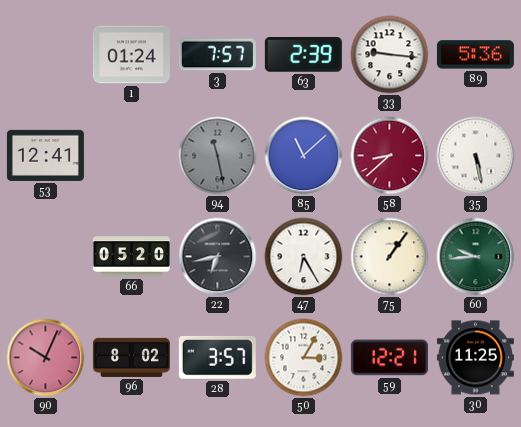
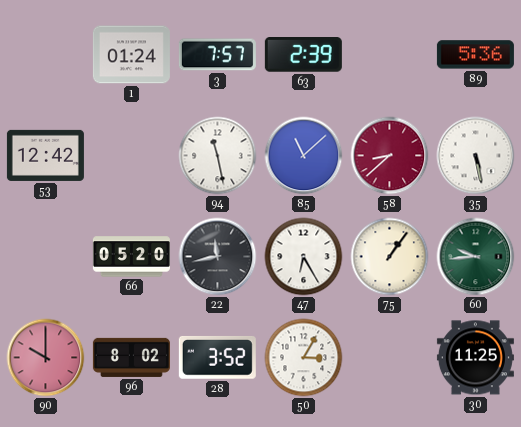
33: 9:16 -> none
53: 12:41 -> 12:42
94 dial: grey -> white
22: 6:43 -> 11:43
90: 10:04 -> 10:00
28: 3:57 -> 3:52
59: 12:21 -> none
